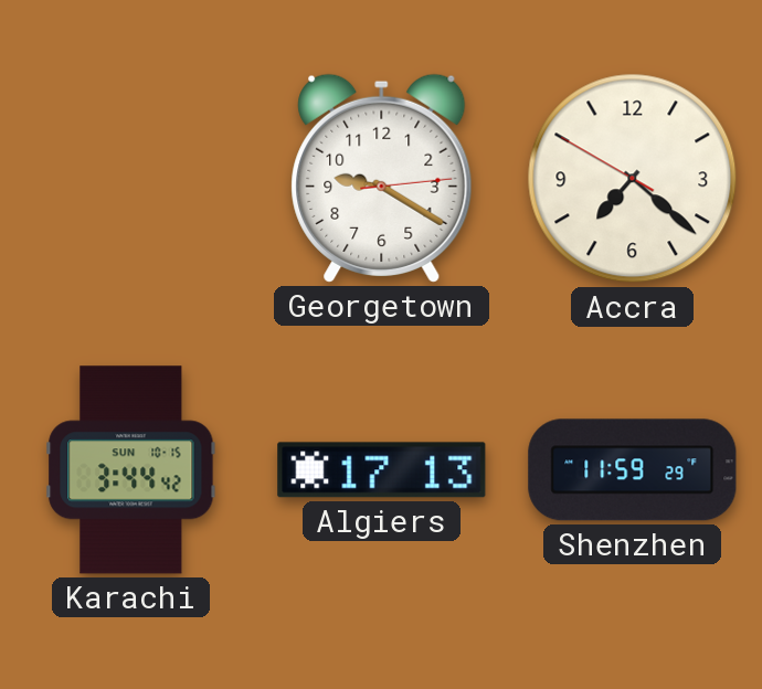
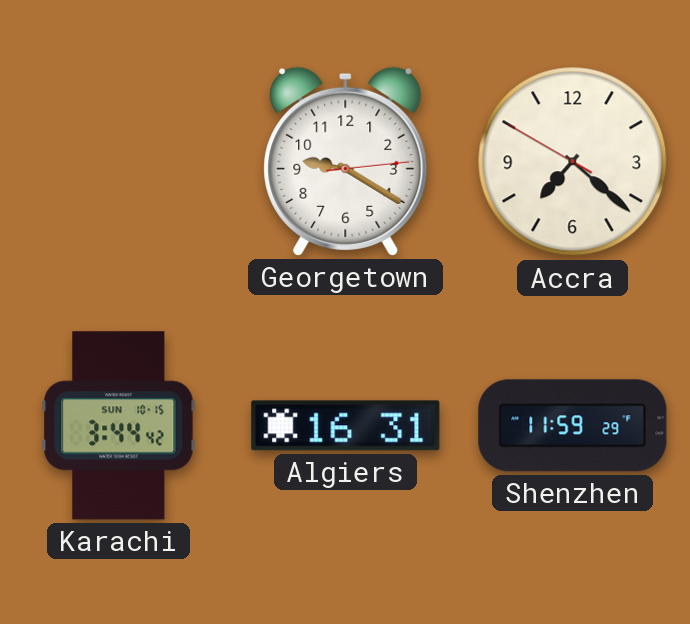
Algiers: 17:13 -> 16:31
